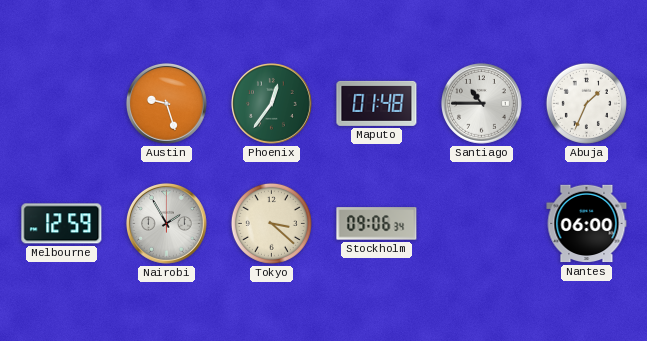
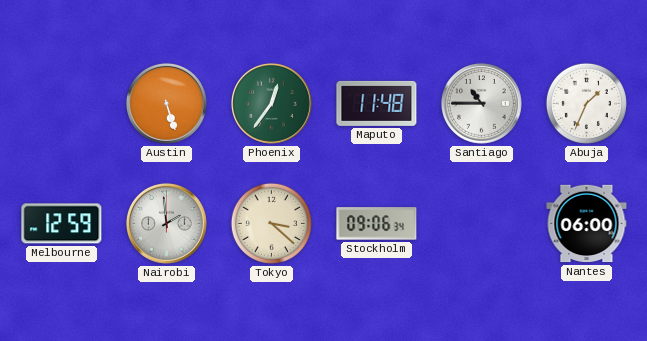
Austin: 9:27 -> 5:27
Maputo: 01:48 -> 11:48
Nairobi: 1:55 -> 1:59
